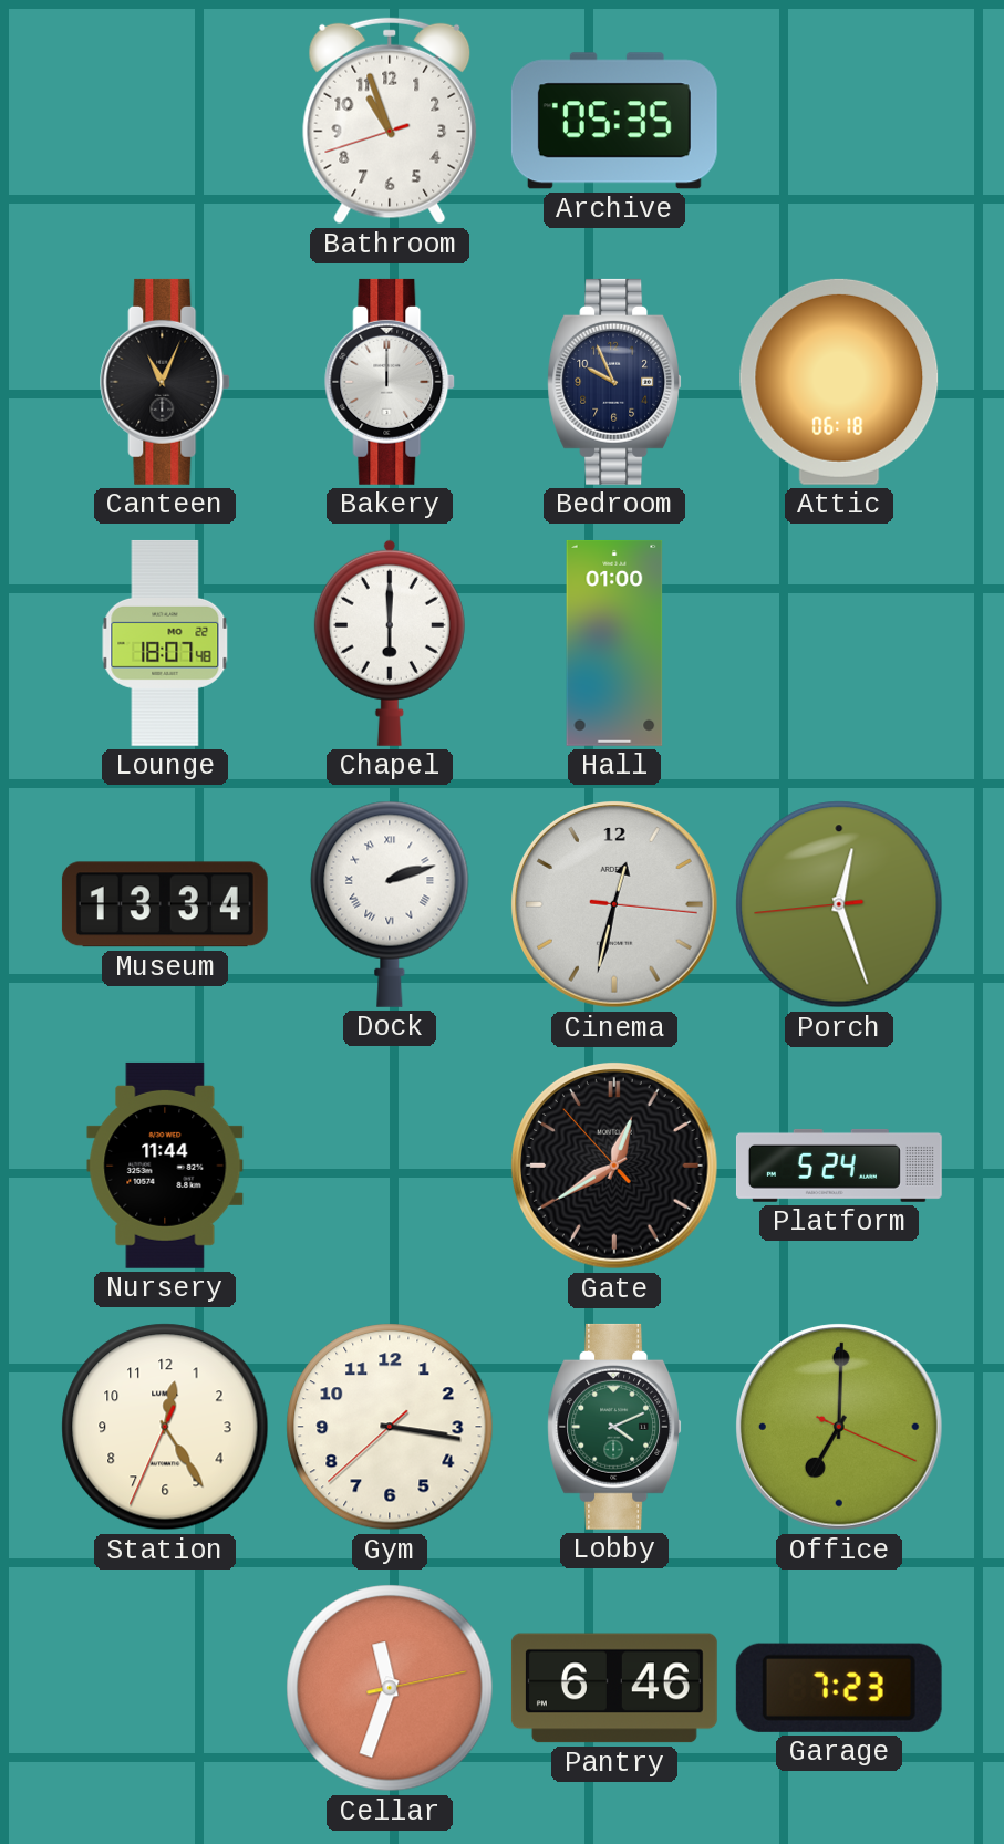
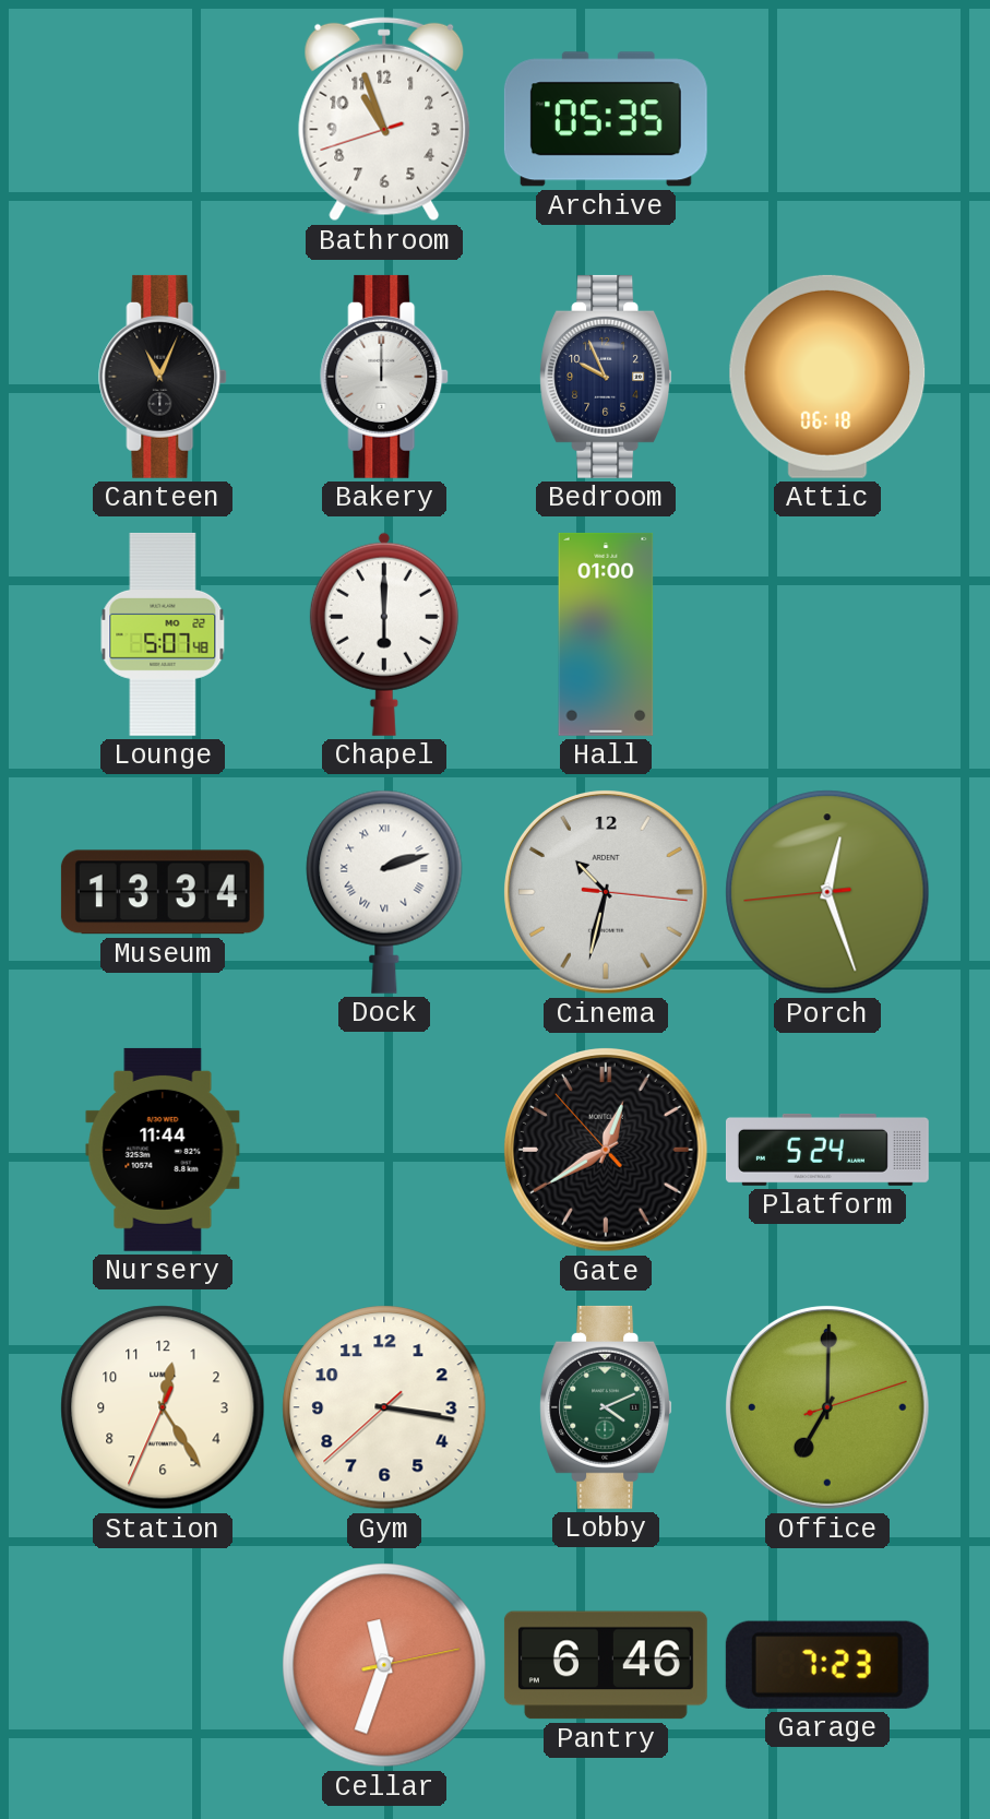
Lounge: 18:07 -> 5:07
Cinema: 12:32 -> 10:32
Office: 7:00:19 -> 7:00:12
